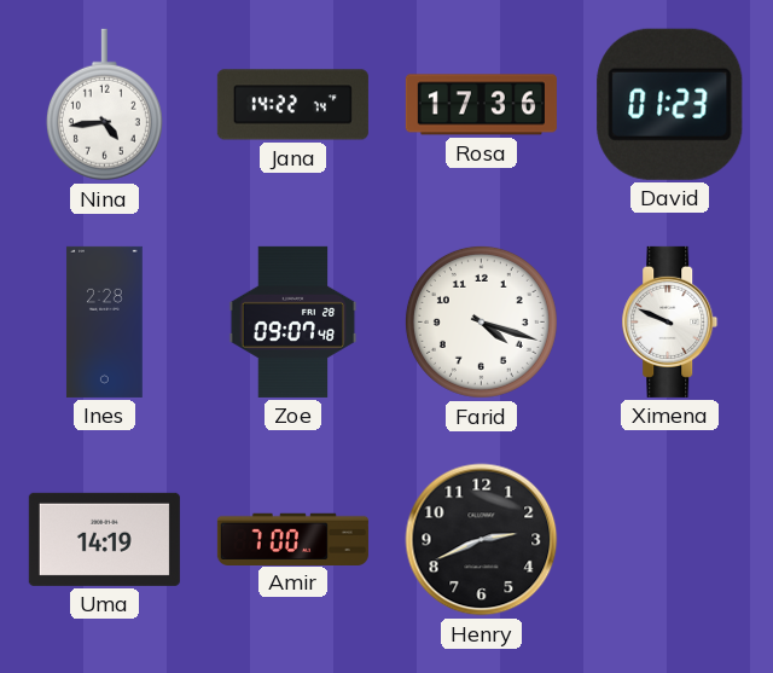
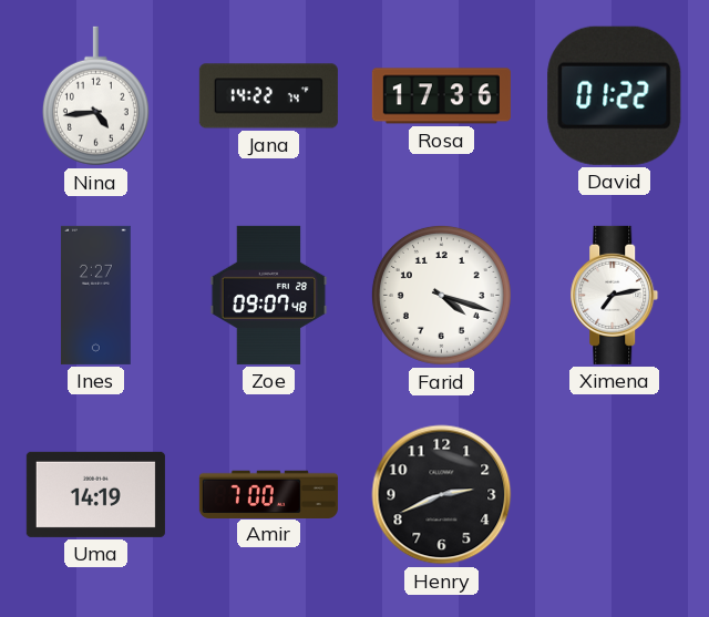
David: 01:23 -> 01:22
Ines: 2:28 -> 2:27
Ximena: 9:49 -> 7:13
